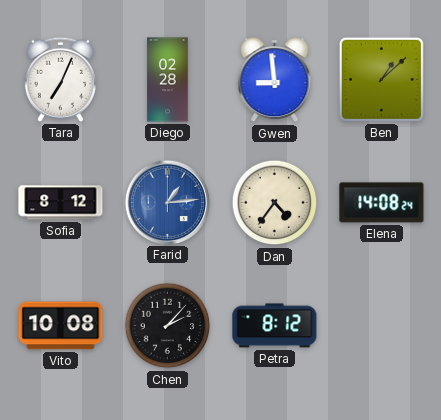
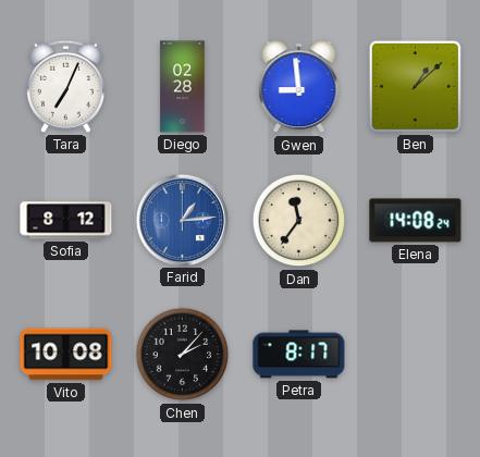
Dan: 4:36 -> 11:36
Petra: 8:12 -> 8:17
